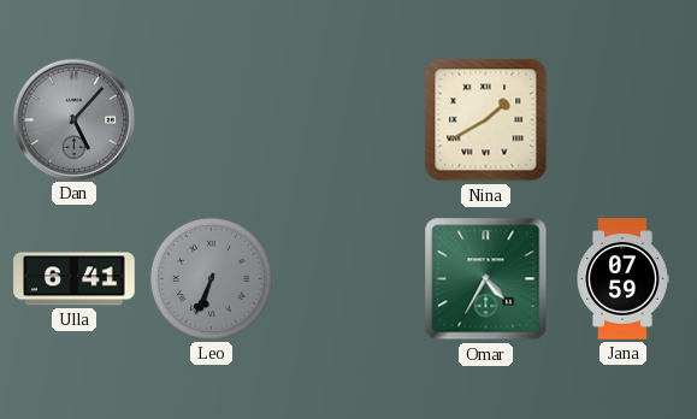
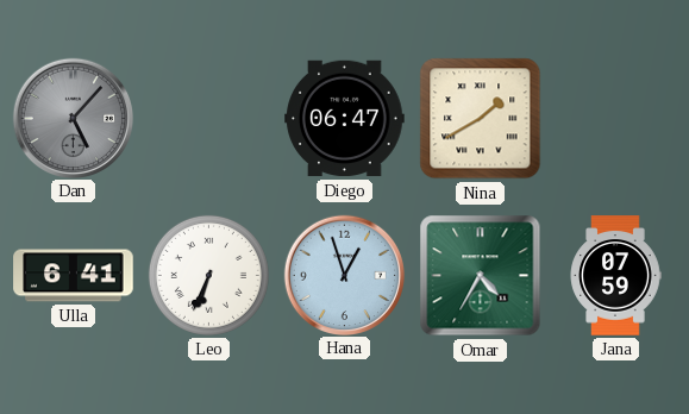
Diego: none -> 06:47
Leo dial: grey -> white
Hana: none -> 12:57
